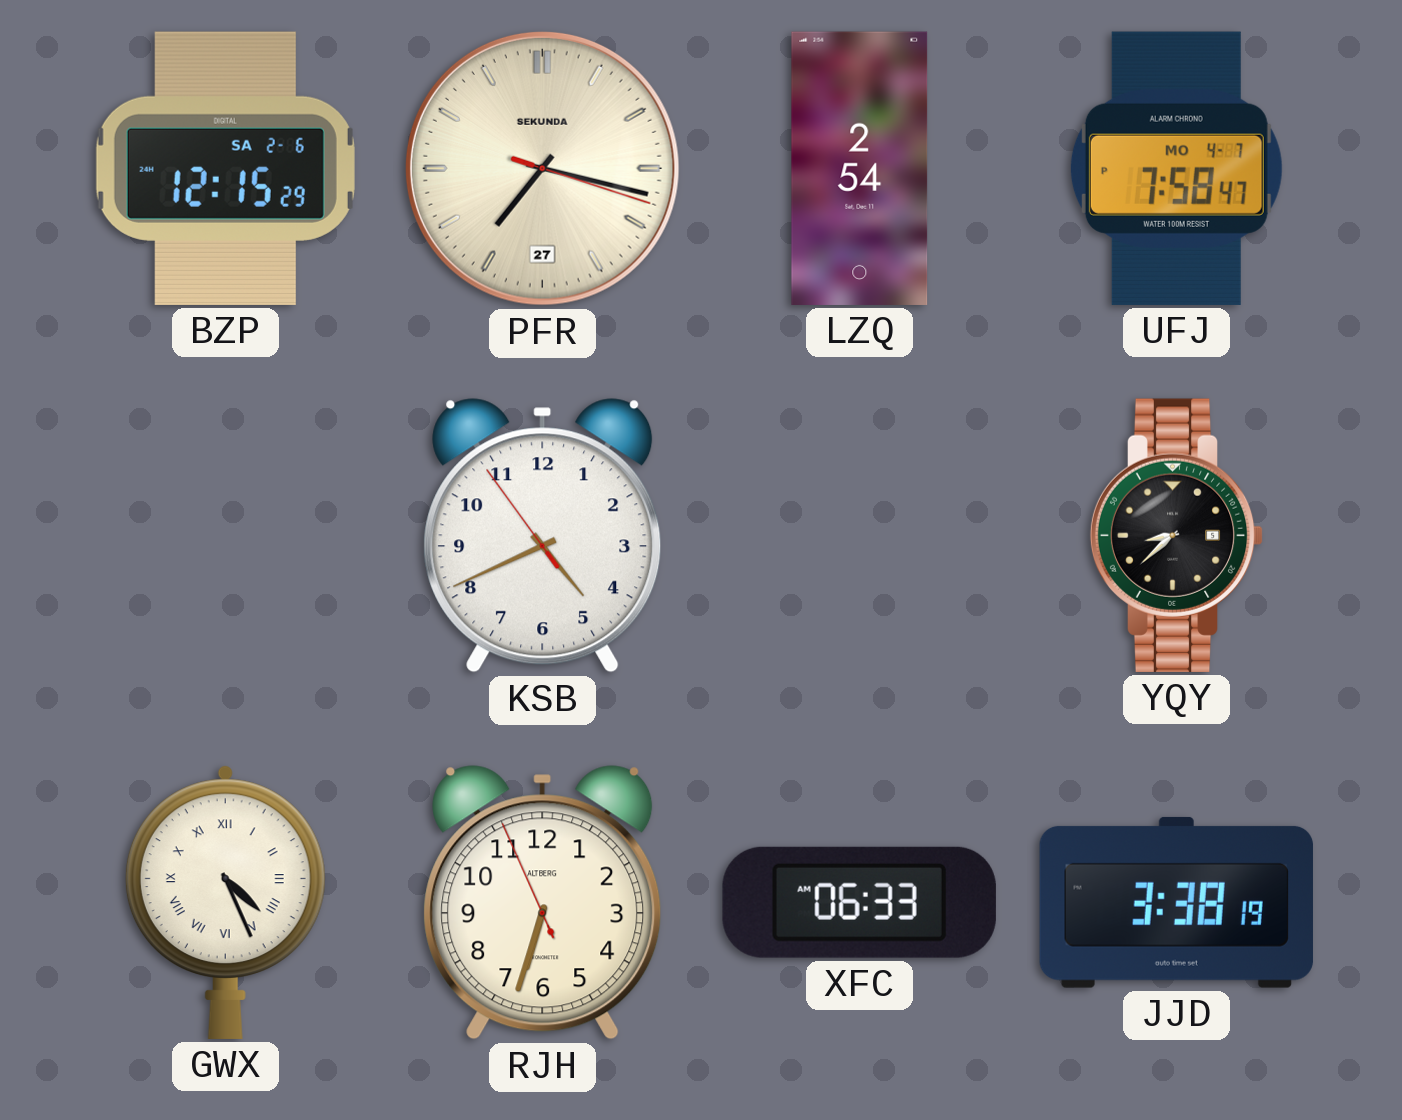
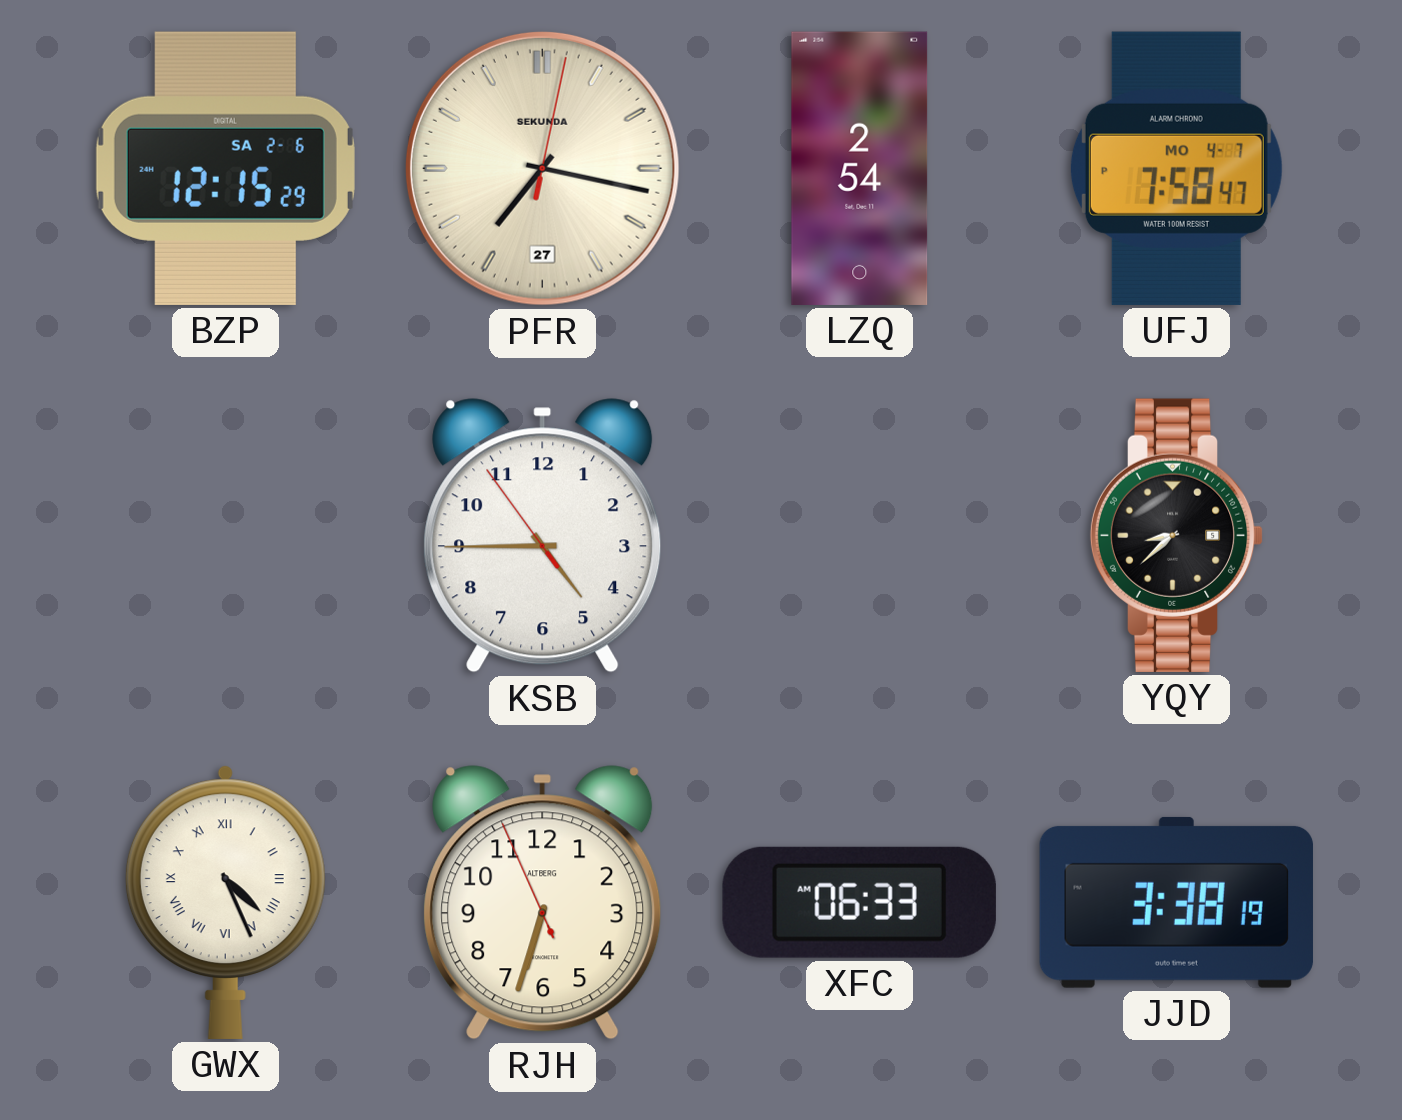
PFR: 7:17:18 -> 7:17:02
KSB: 4:40 -> 4:44
